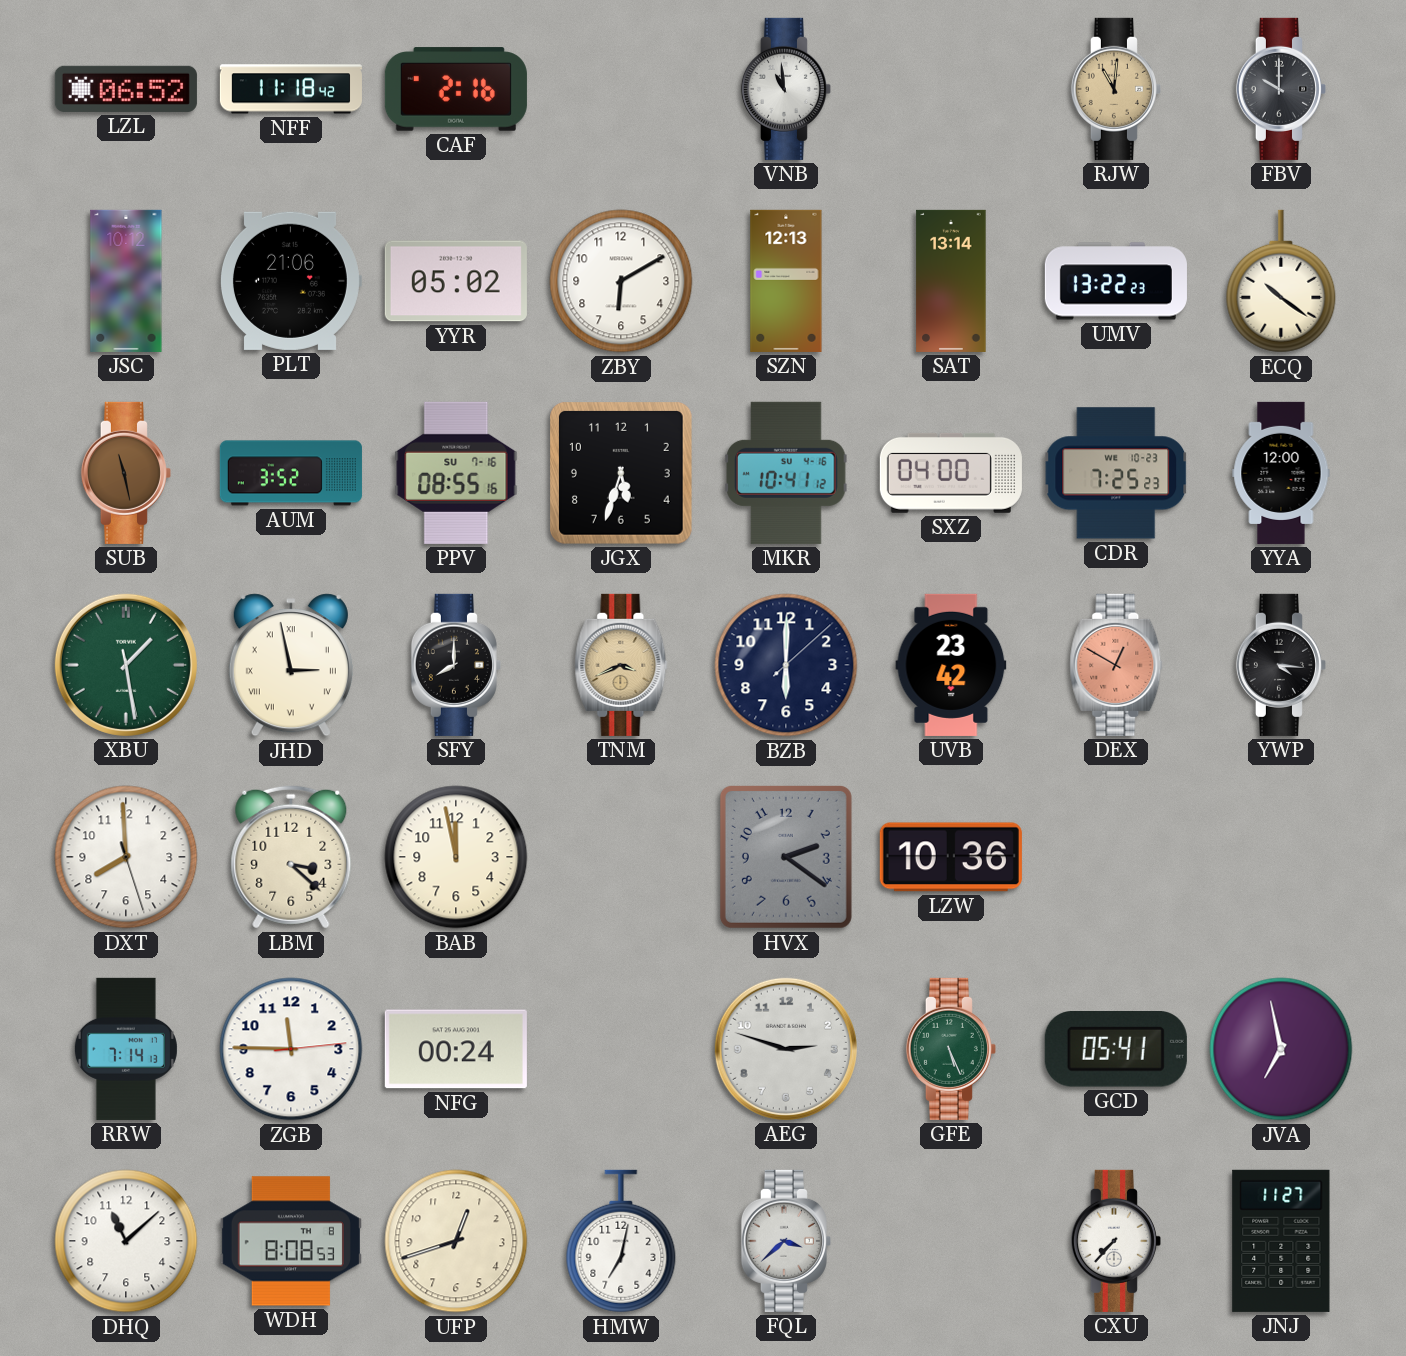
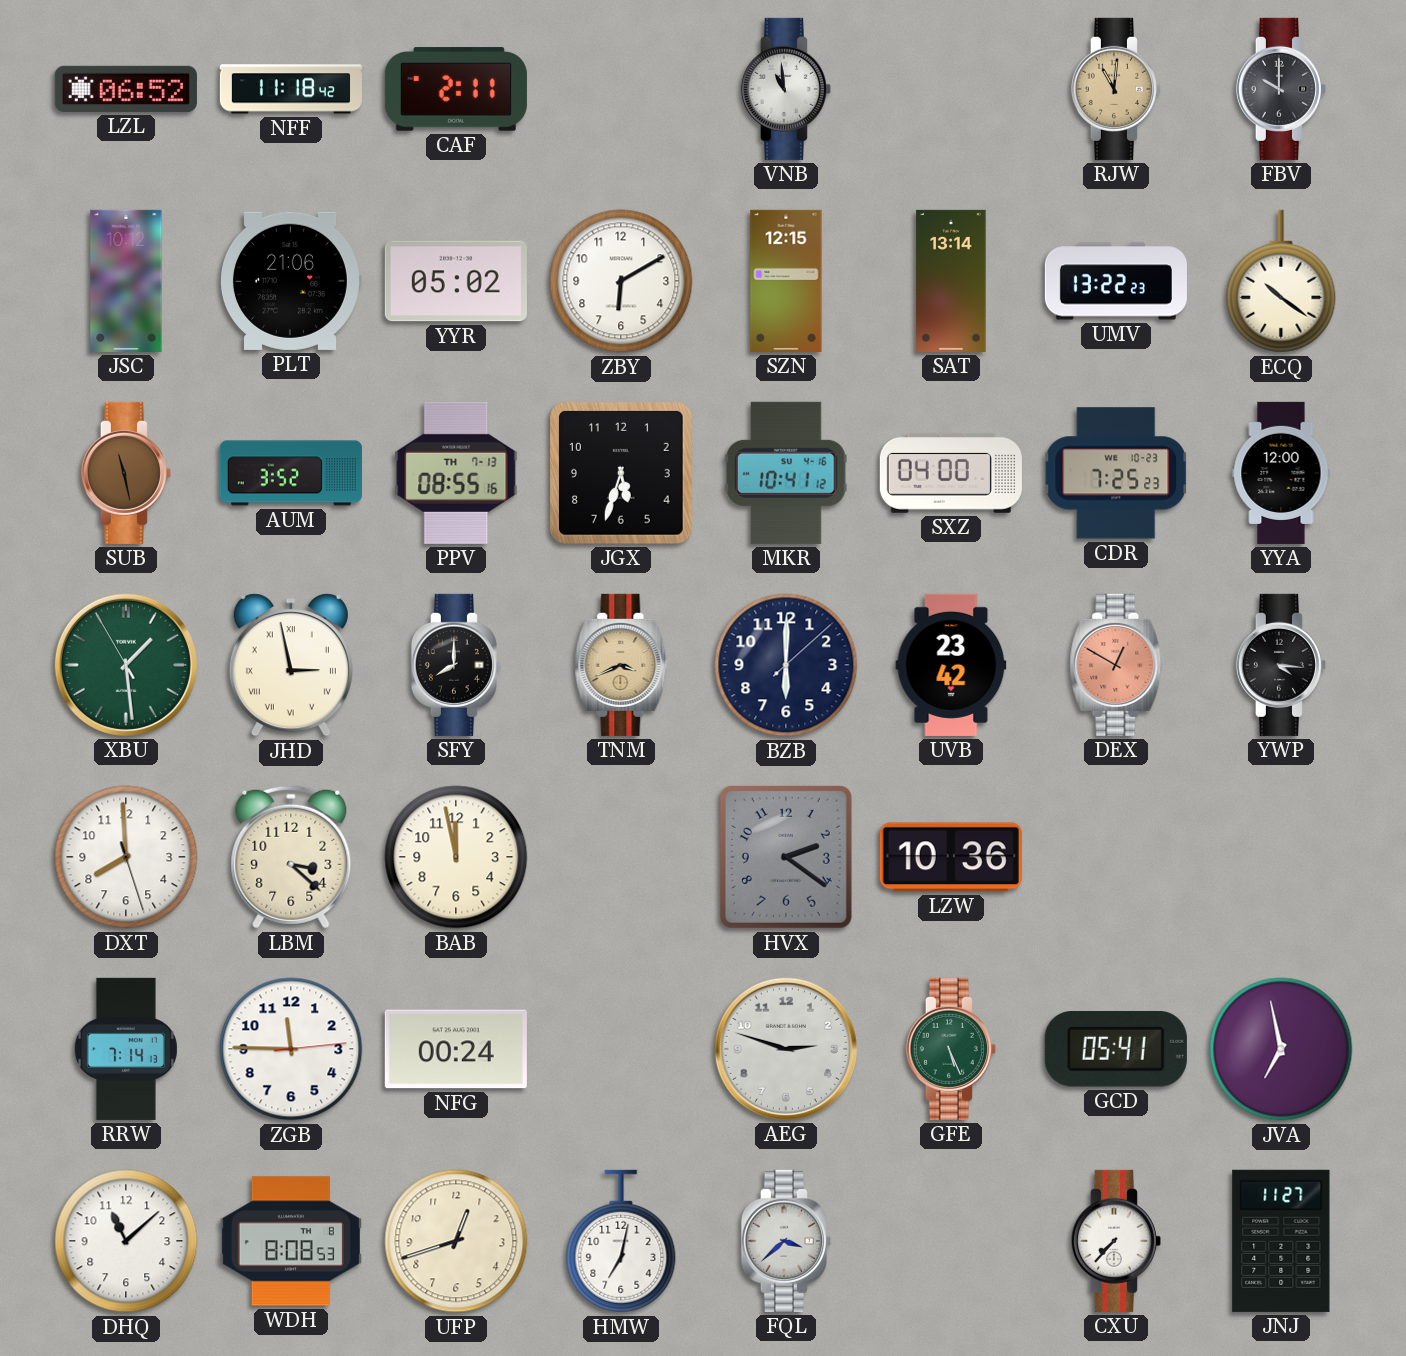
CAF: 2:16 -> 2:11
SZN: 12:13 -> 12:15
PPV date: SU 7-16 -> TH 7-13
XBU: 1:28:28 -> 1:28:55
